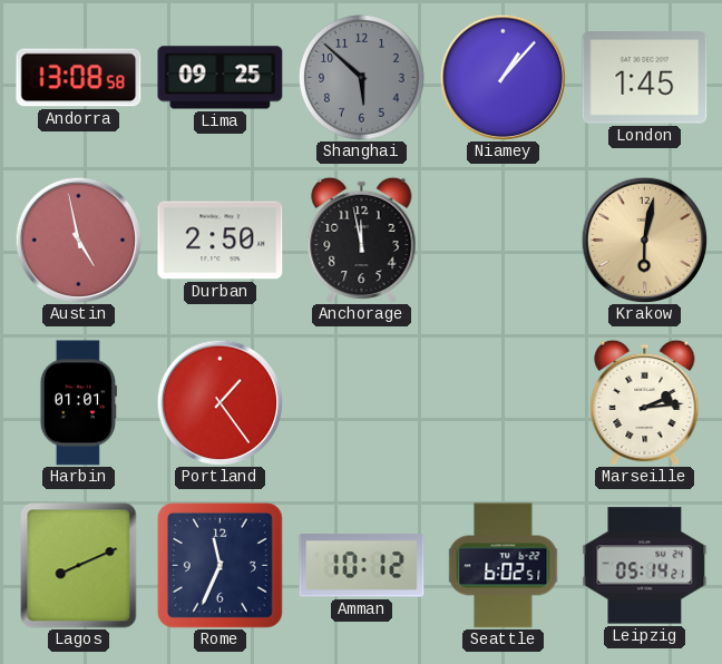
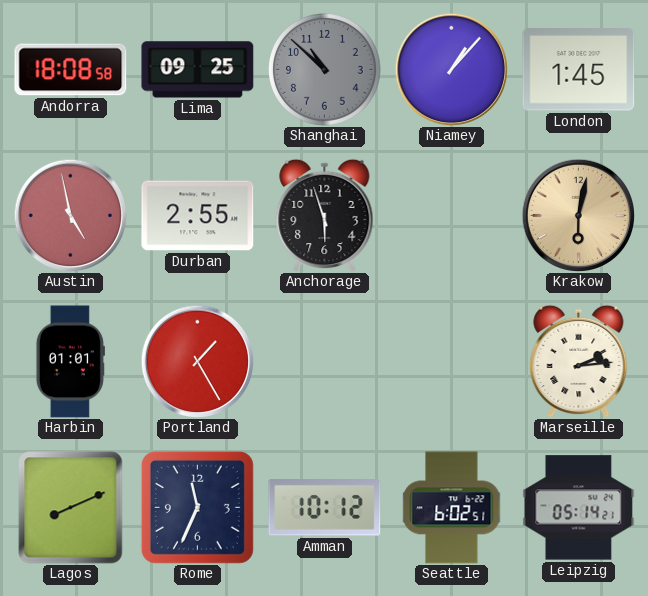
Andorra: 13:08 -> 18:08
Shanghai: 5:52 -> 10:52
Durban: 2:50 -> 2:55
Anchorage: 11:58 -> 5:57
Portland: 1:24 -> 1:25
